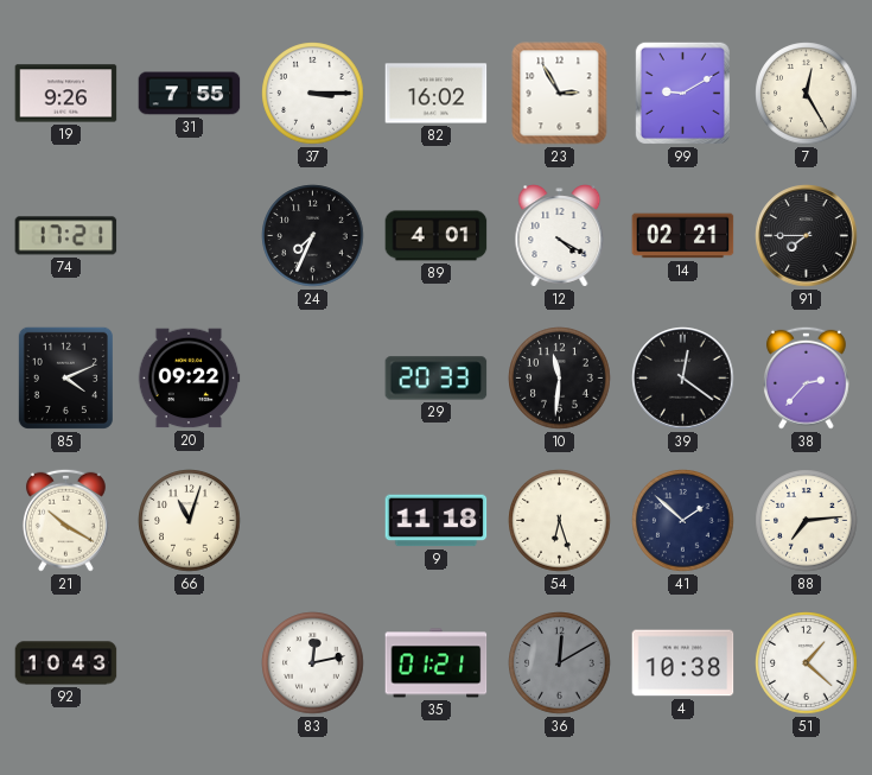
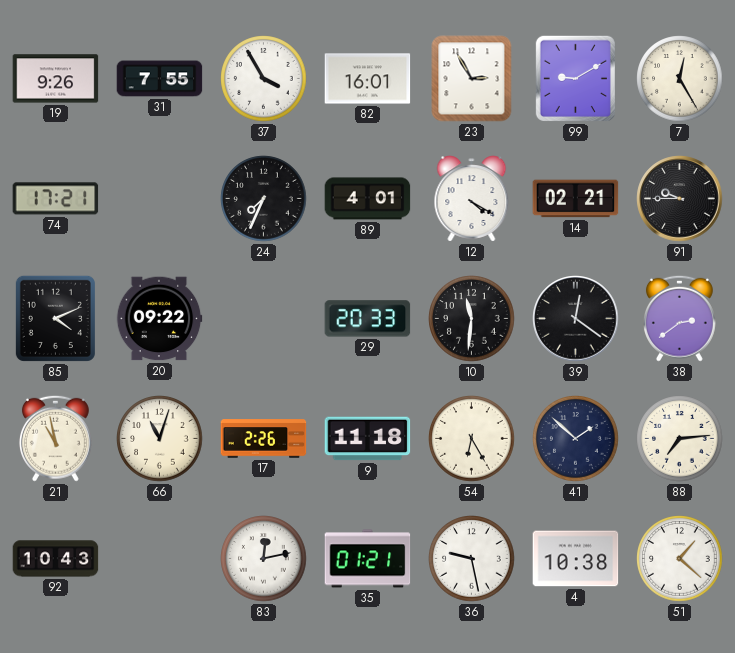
37: 3:15 -> 3:55
82: 16:02 -> 16:01
91: 7:45 -> 9:45
38: 2:37 -> 2:39
21: 10:20 -> 10:58
17: none -> 2:26
54: 6:27 -> 6:25
36: 12:10 -> 9:28
36 dial: grey -> white
